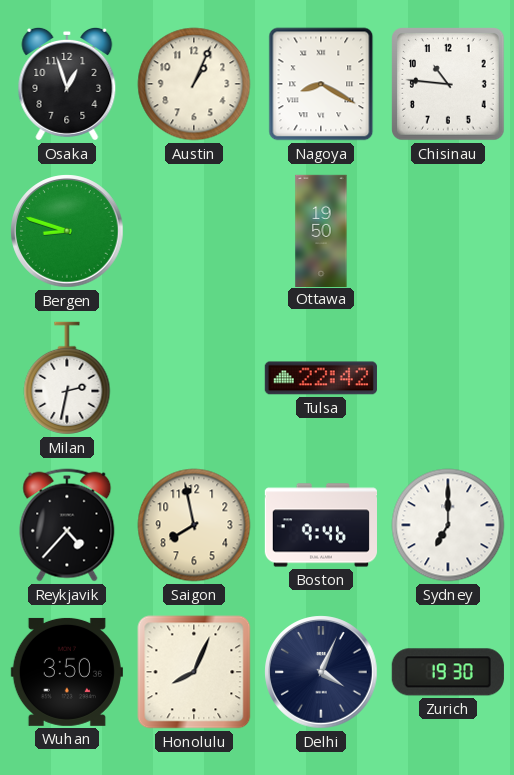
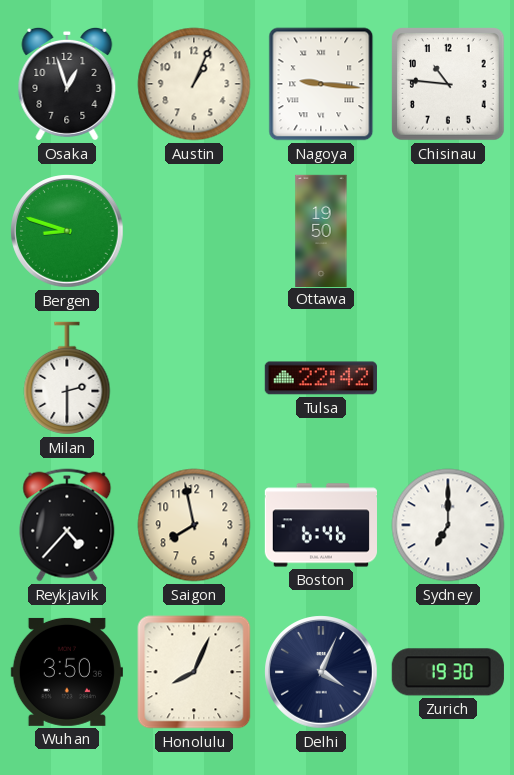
Nagoya: 8:20 -> 9:16
Milan: 2:32 -> 2:30
Boston: 9:46 -> 6:46
